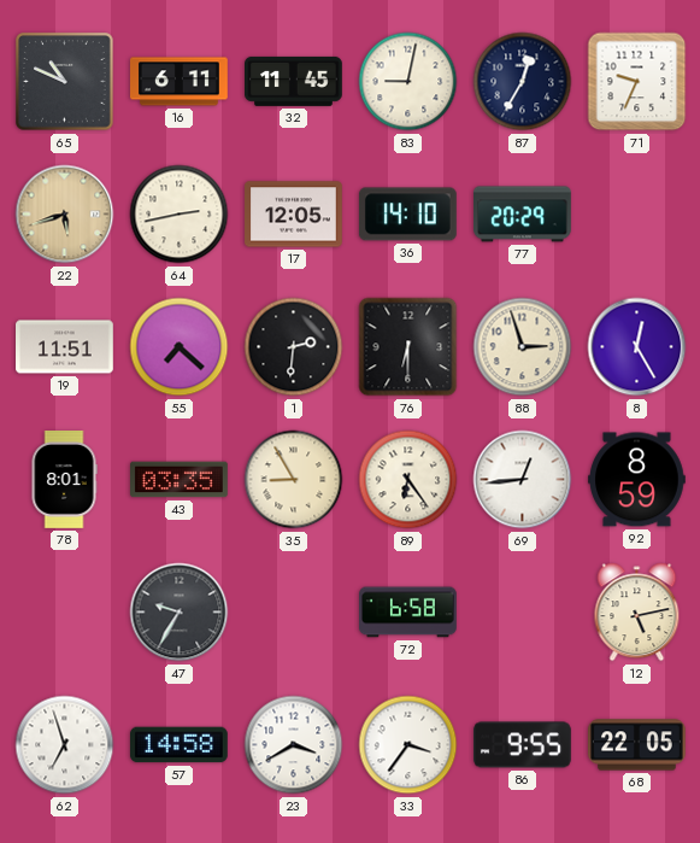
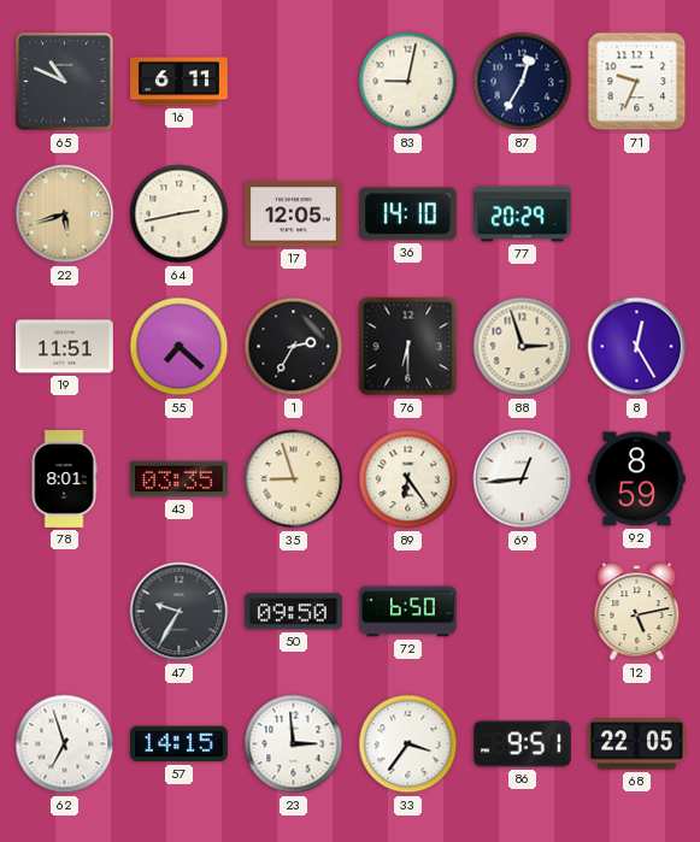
32: 11:45 -> none
1: 2:31 -> 2:35
35: 8:55 -> 8:57
50: none -> 09:50
72: 6:58 -> 6:50
57: 14:58 -> 14:15
23: 3:40 -> 2:59
86: 9:55 -> 9:51
